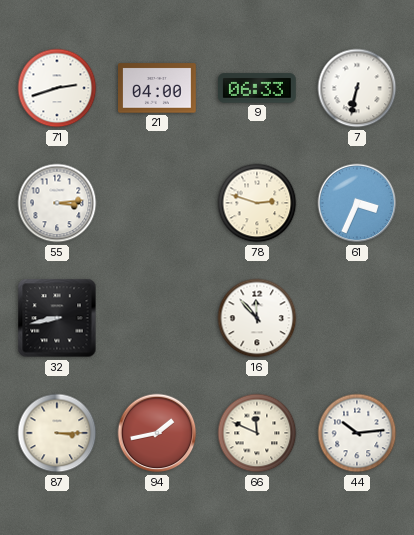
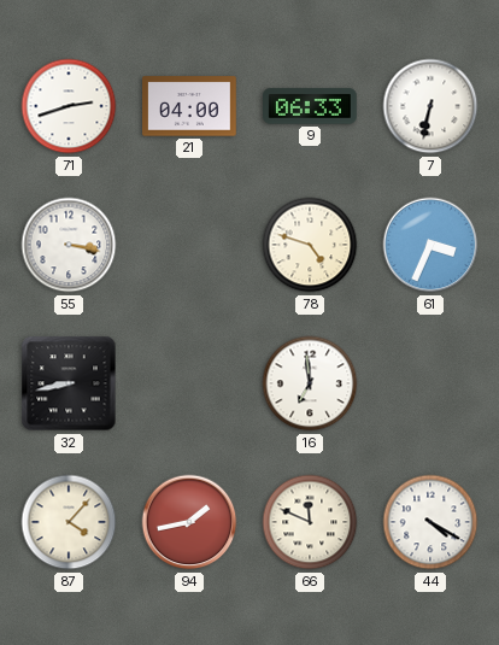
55: 3:14 -> 3:17
78: 2:48 -> 4:48
16: 11:53 -> 6:59
87: 3:15 -> 4:07
44: 10:14 -> 4:20
